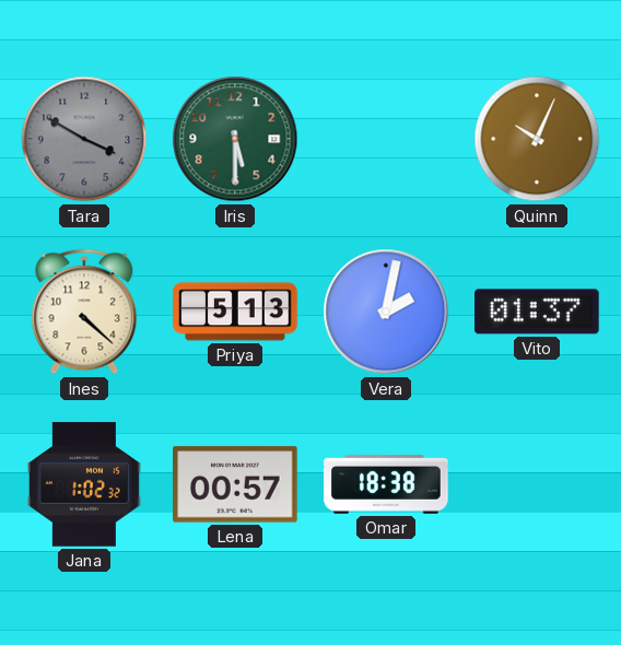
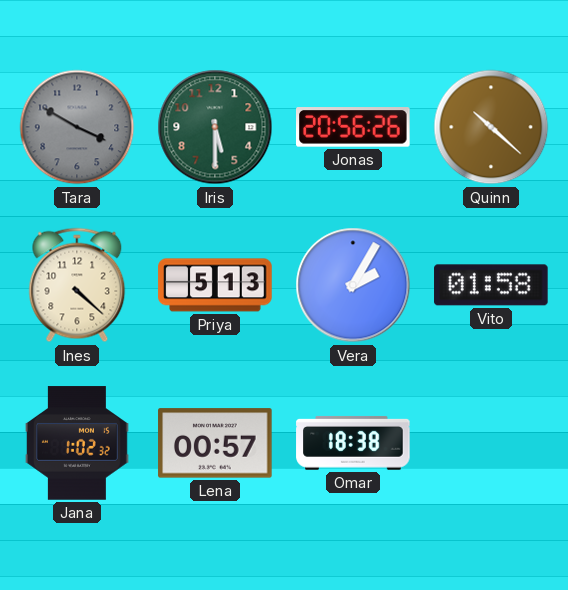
Jonas: none -> 20:56
Quinn: 10:04 -> 10:22
Vera: 2:02 -> 2:05
Vito: 01:37 -> 01:58
